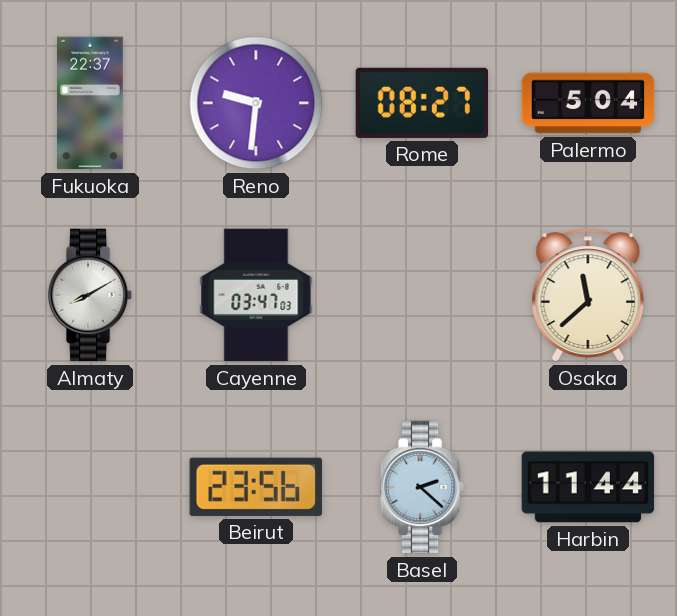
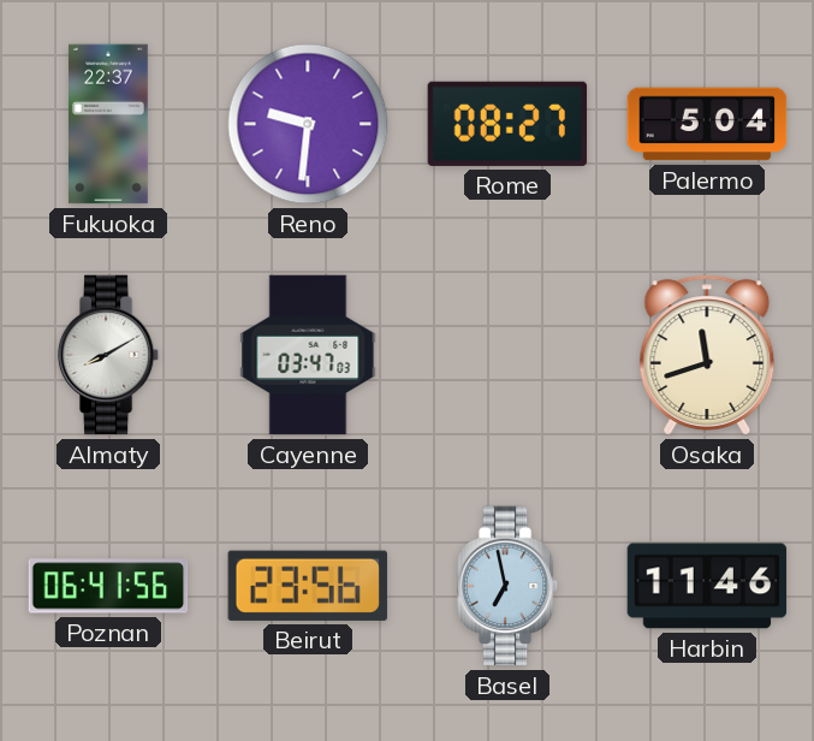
Osaka: 11:38 -> 11:42
Poznan: none -> 06:41
Basel: 2:22 -> 6:58
Harbin: 11:44 -> 11:46
